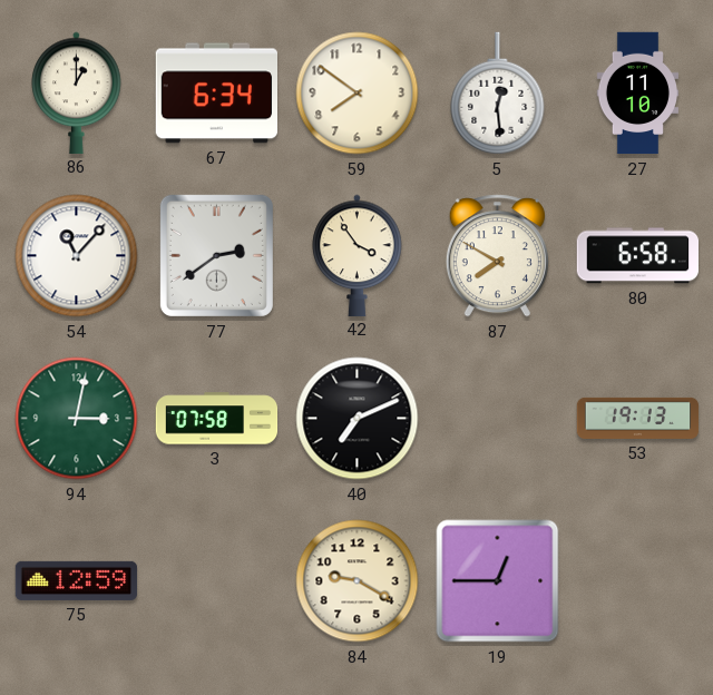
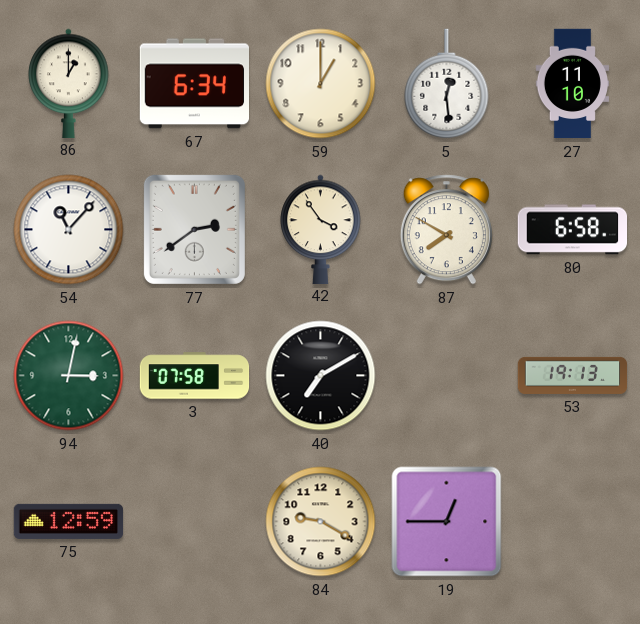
59: 7:51 -> 1:00
40: 7:11 -> 7:10
